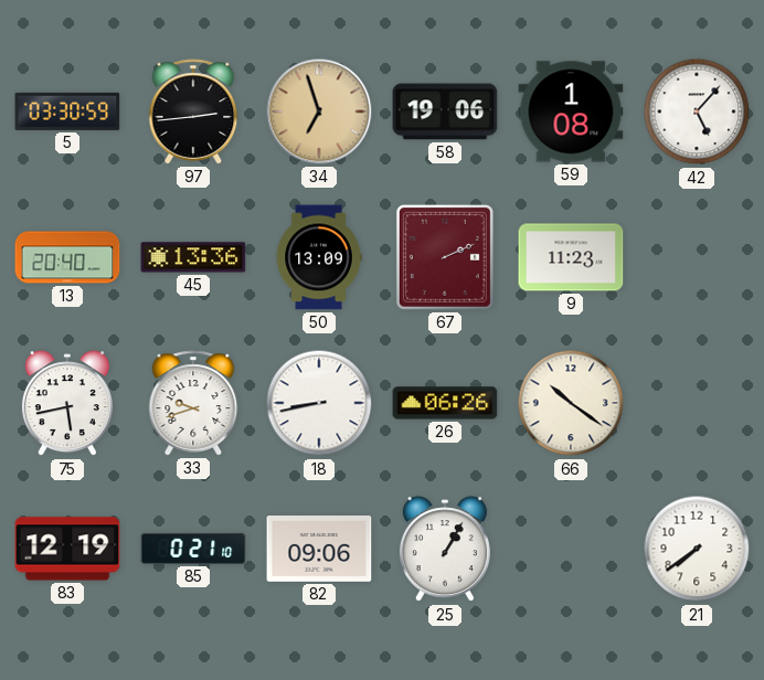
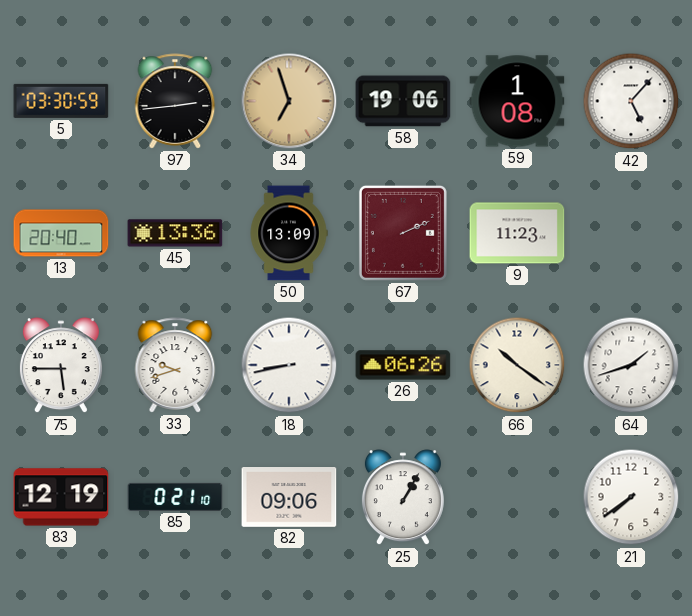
75: 5:43 -> 5:45
64: none -> 1:42
